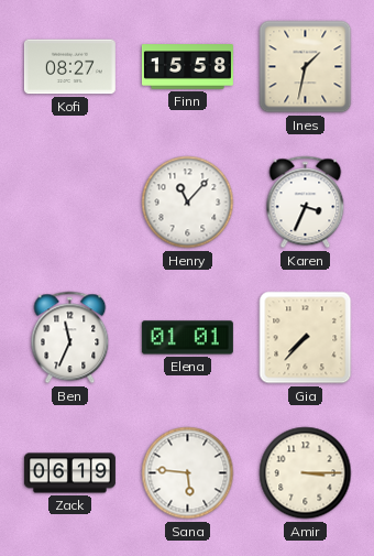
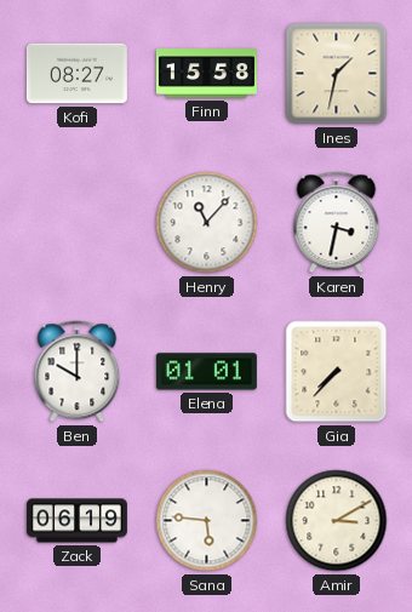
Karen: 3:34 -> 3:32
Ben: 11:34 -> 10:00
Amir: 3:15 -> 3:10
